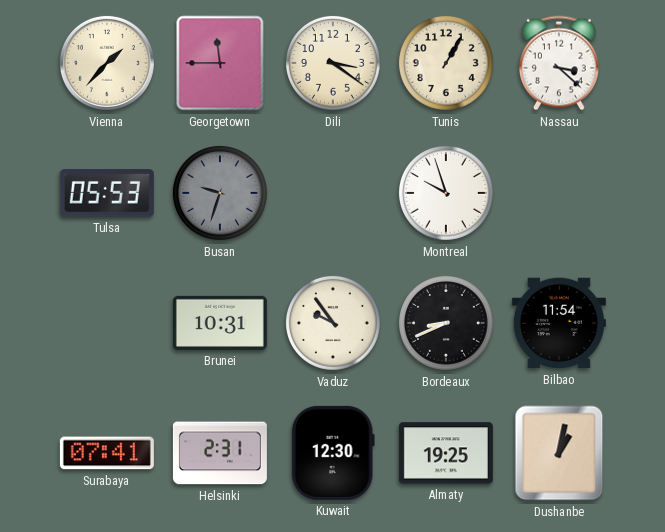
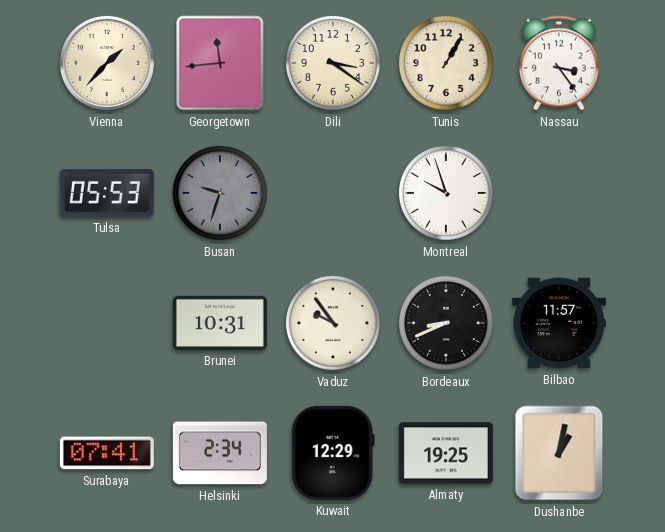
Georgetown: 11:45 -> 11:44
Nassau: 3:22 -> 3:24
Bilbao: 11:54 -> 11:57
Helsinki: 2:31 -> 2:34
Kuwait: 12:30 -> 12:29
